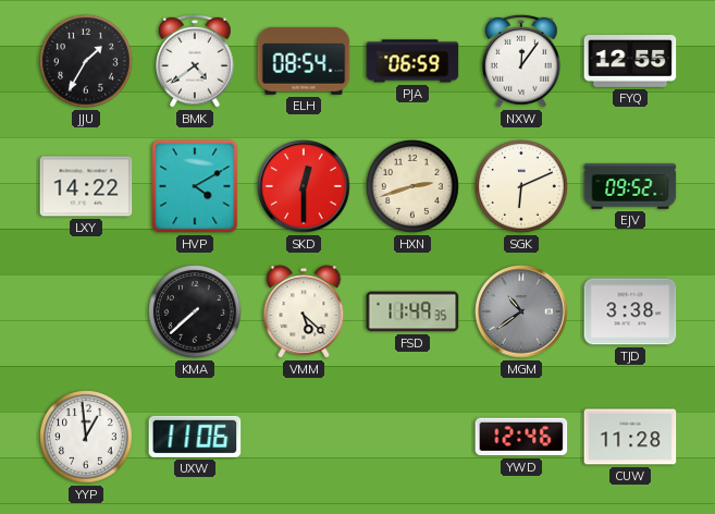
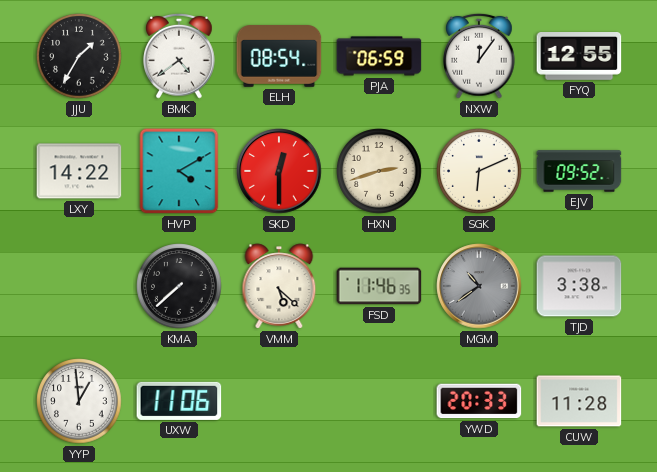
FSD: 11:49 -> 11:46
YWD: 12:46 -> 20:33
